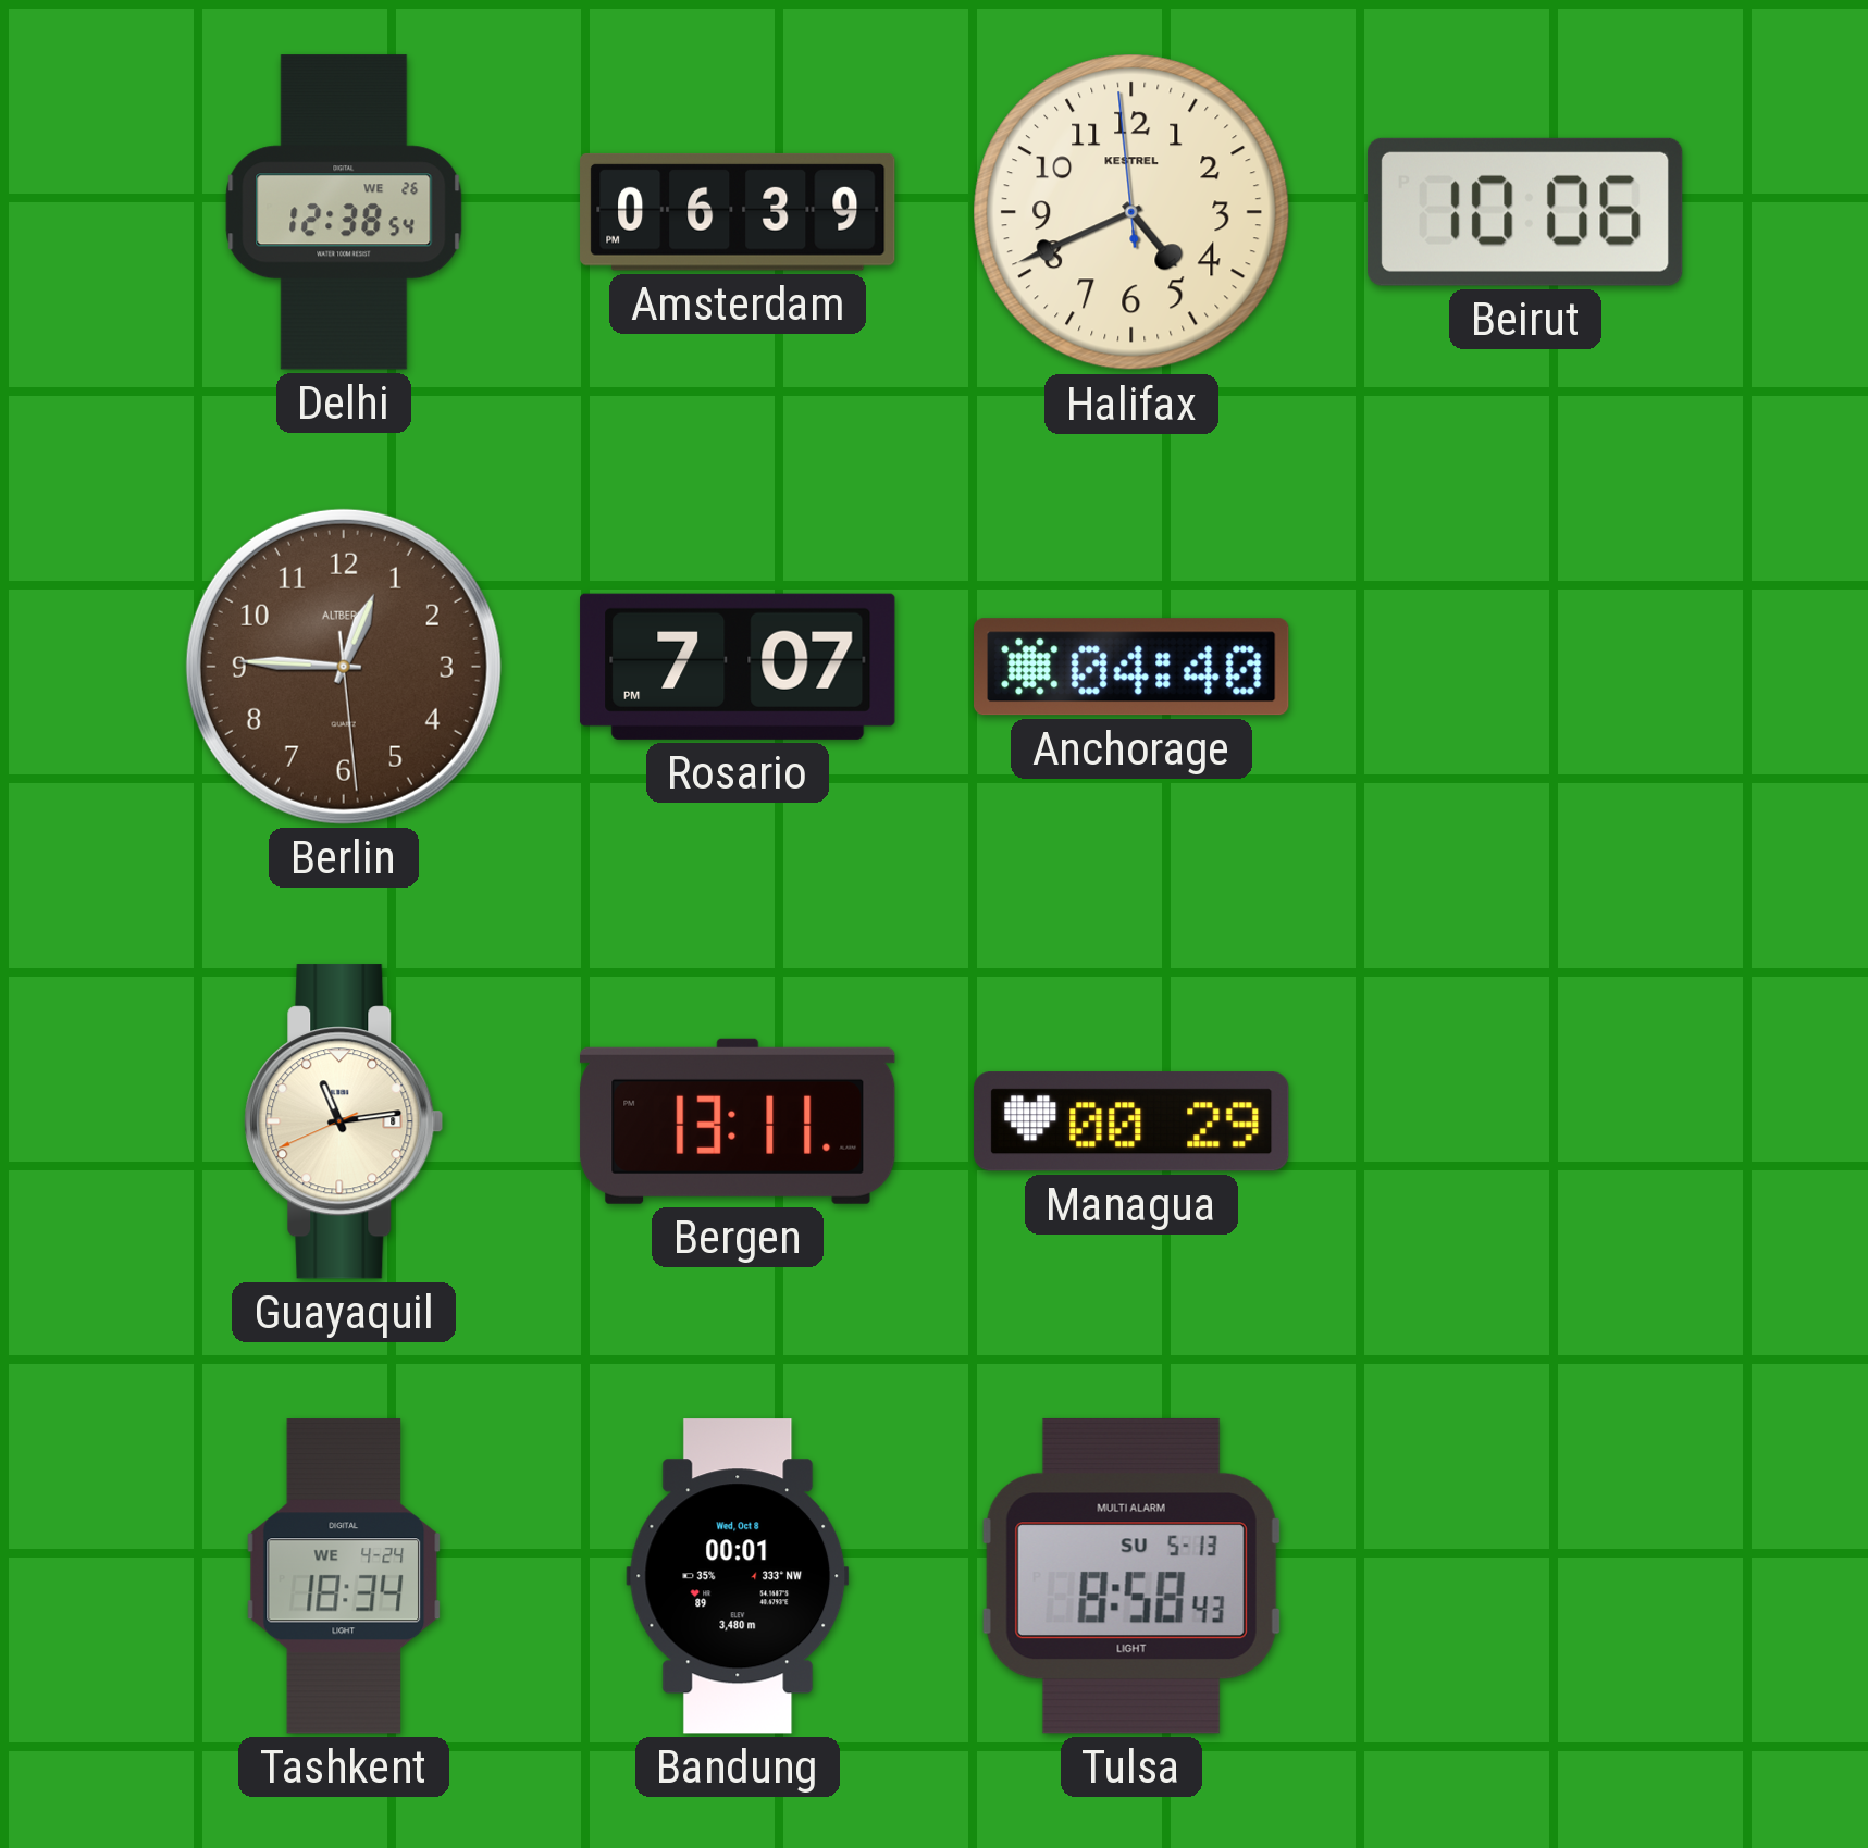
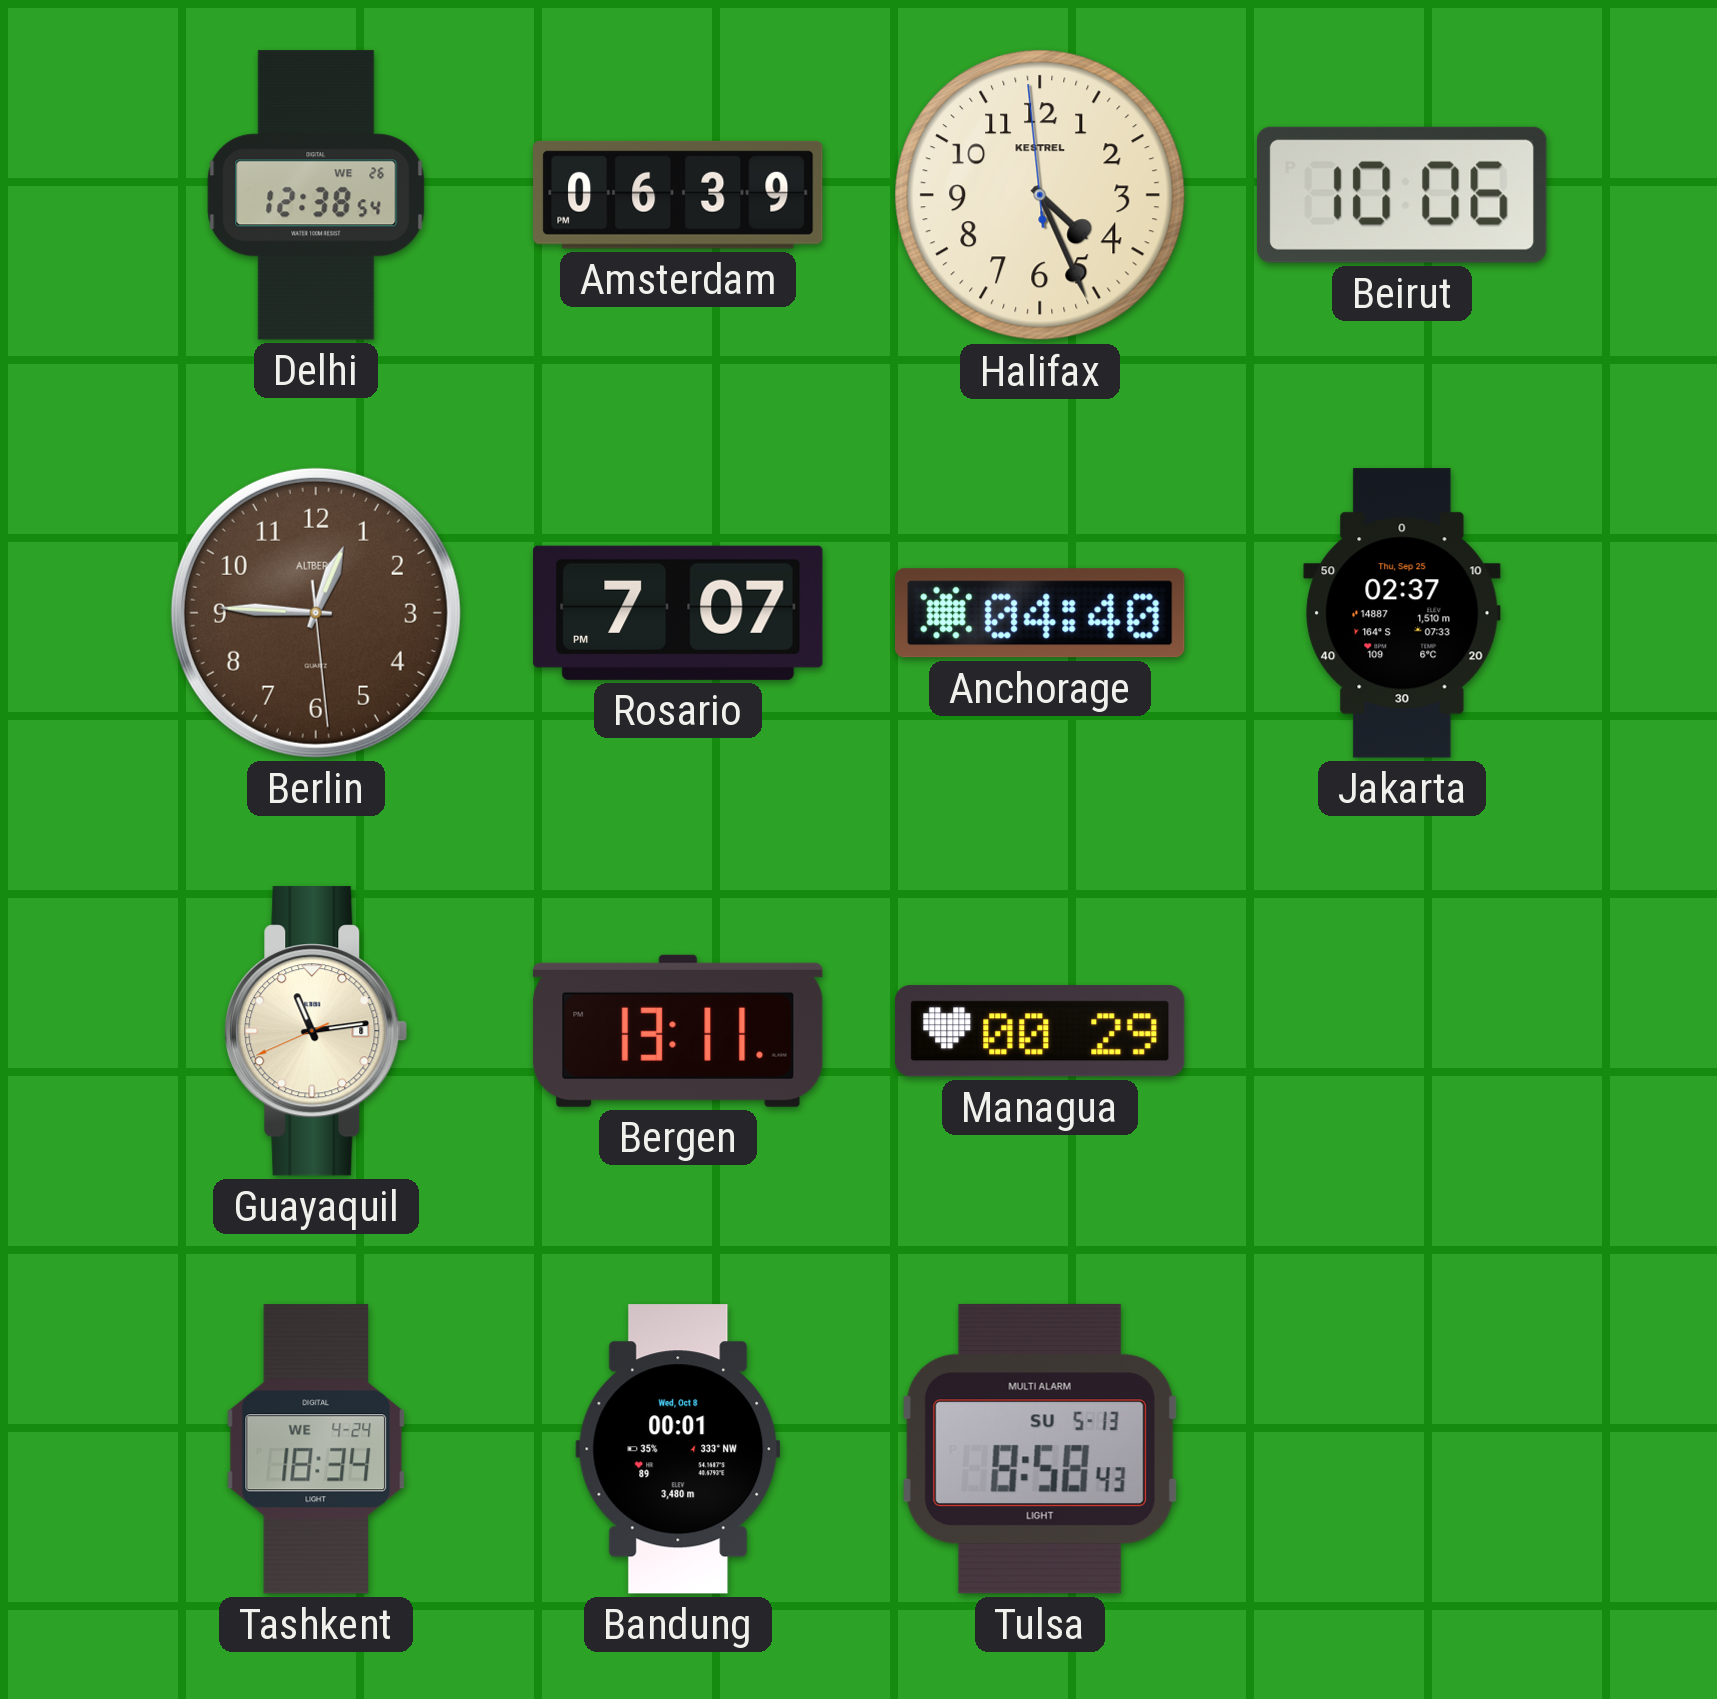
Halifax: 4:40 -> 4:25
Jakarta: none -> 02:37
